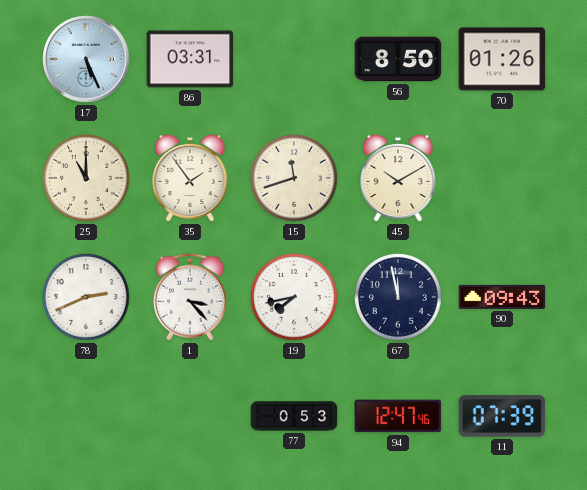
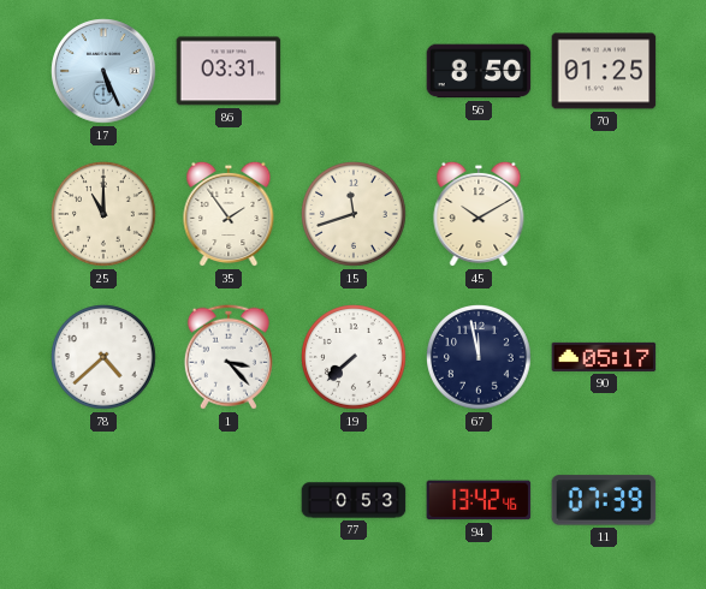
70: 01:26 -> 01:25
78: 2:41 -> 4:38
19: 7:43 -> 7:38
90: 09:43 -> 05:17
94: 12:47 -> 13:42
